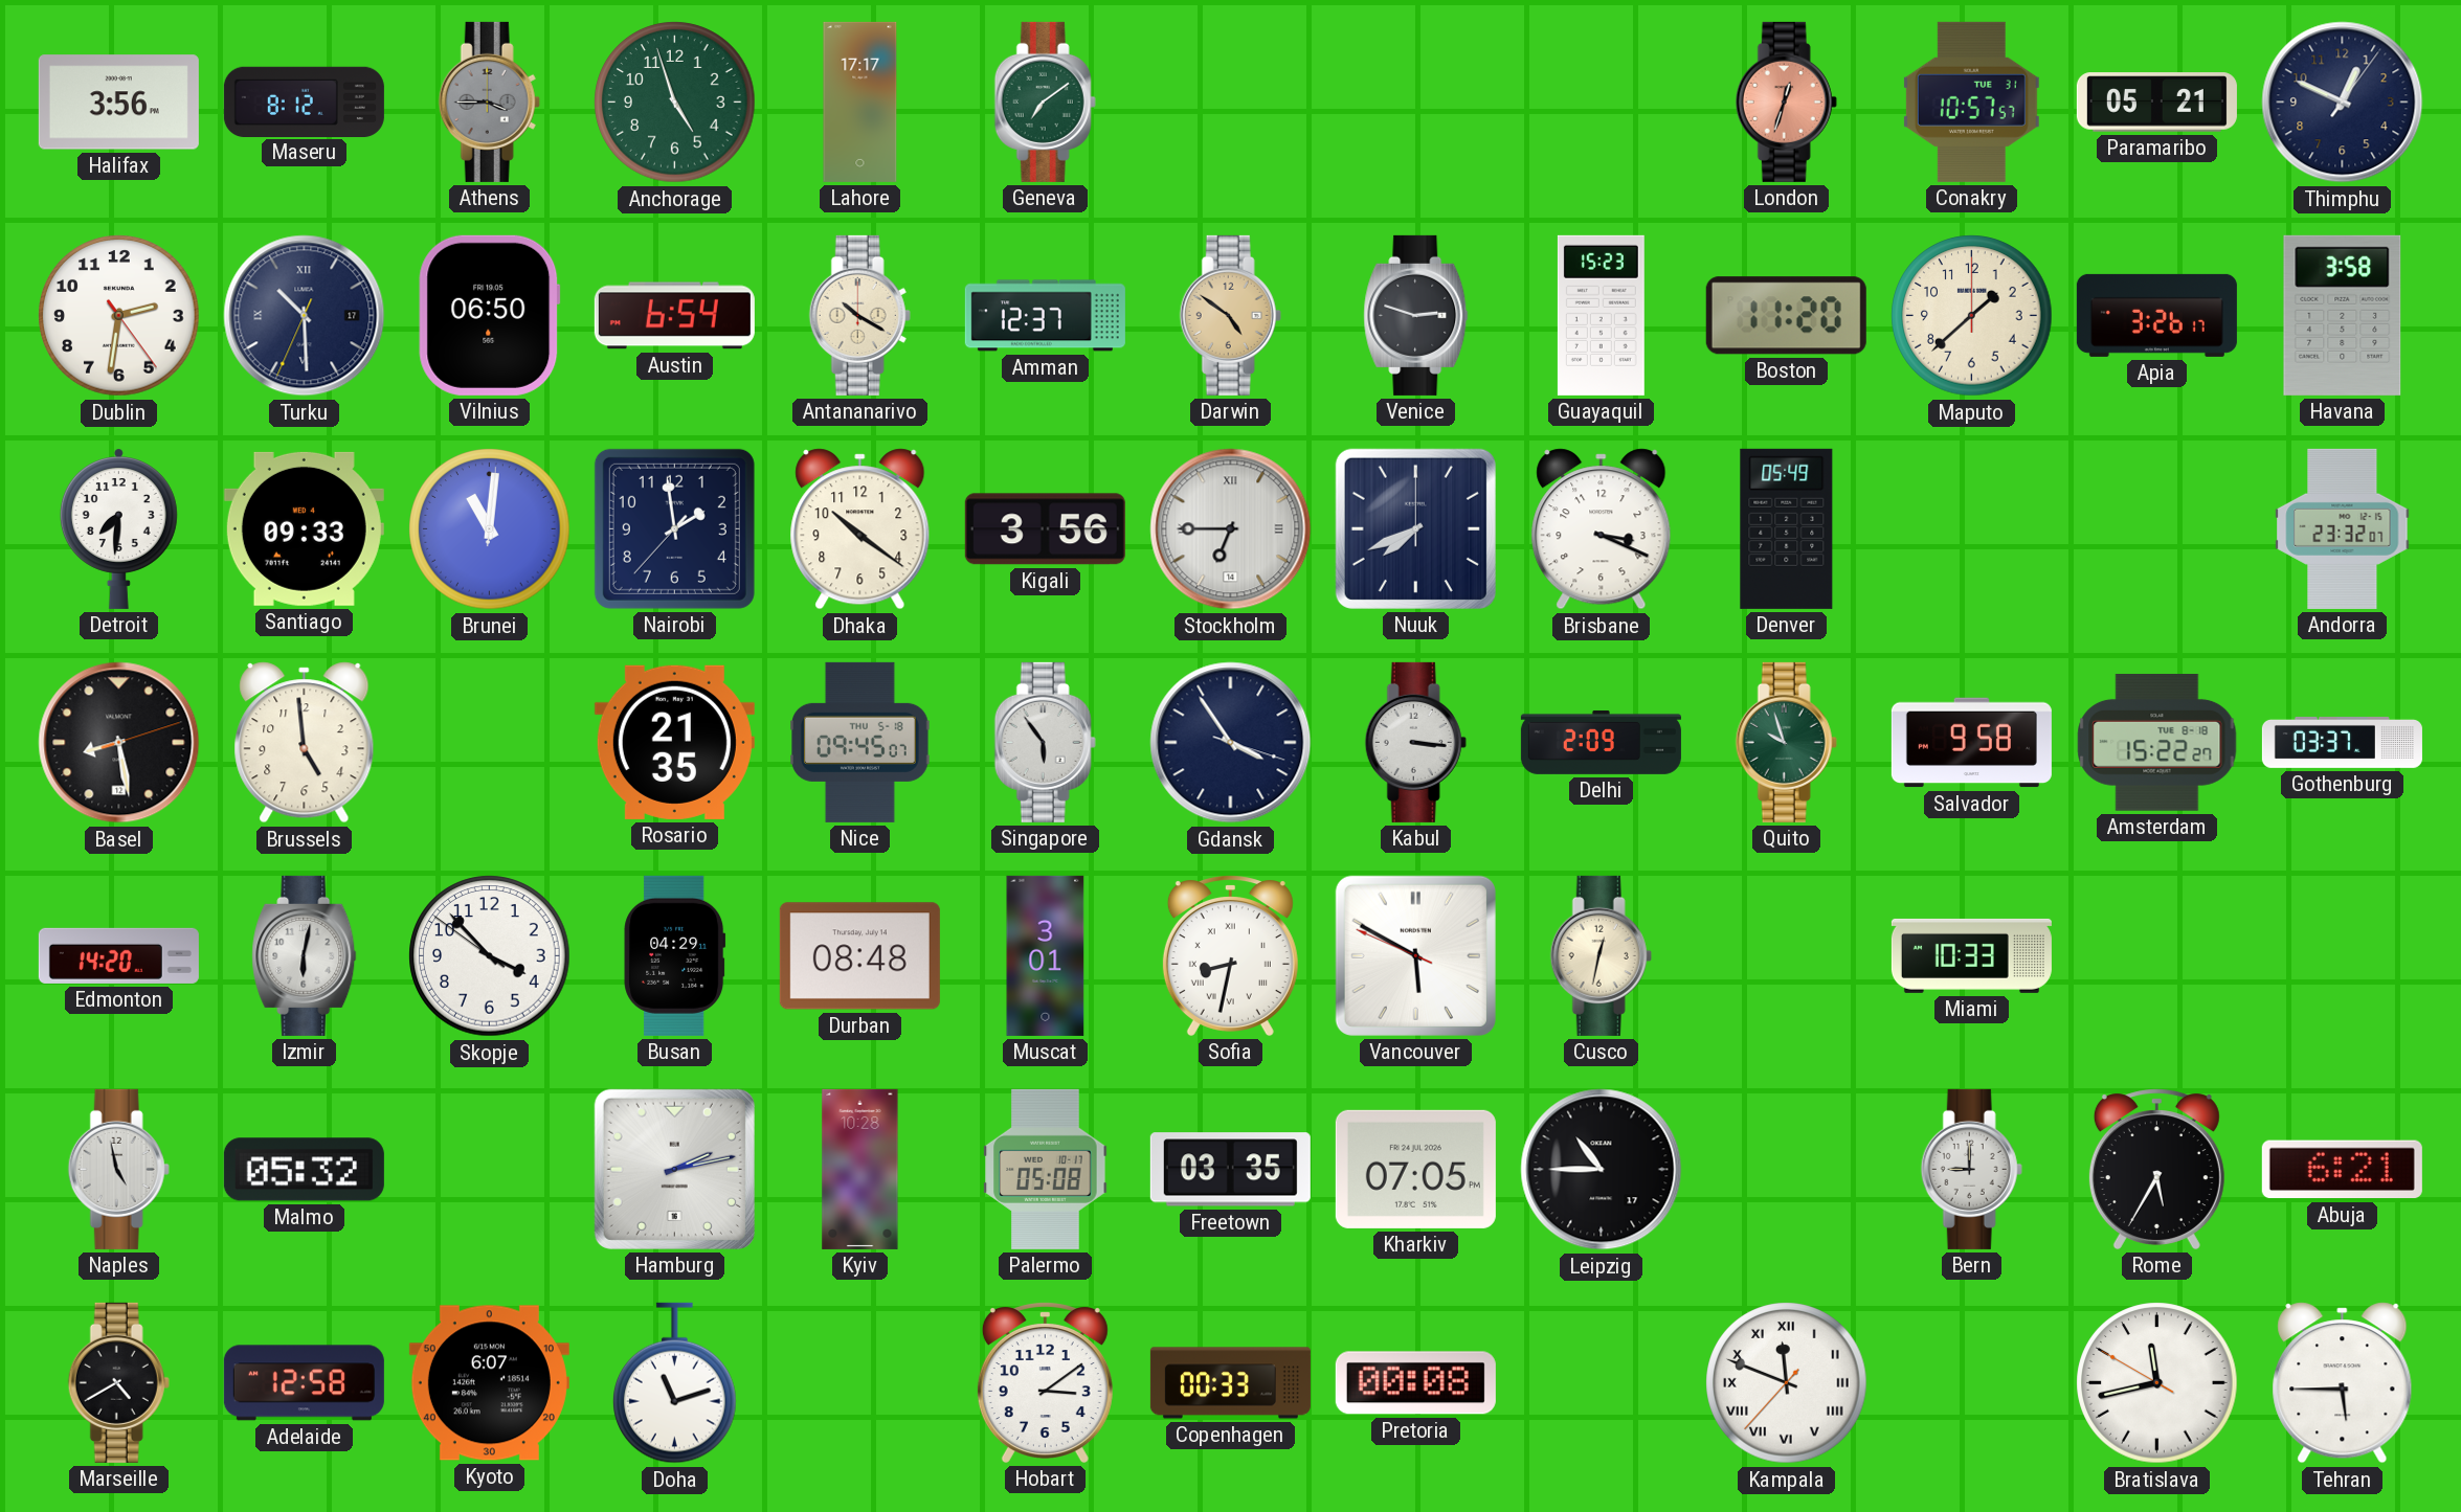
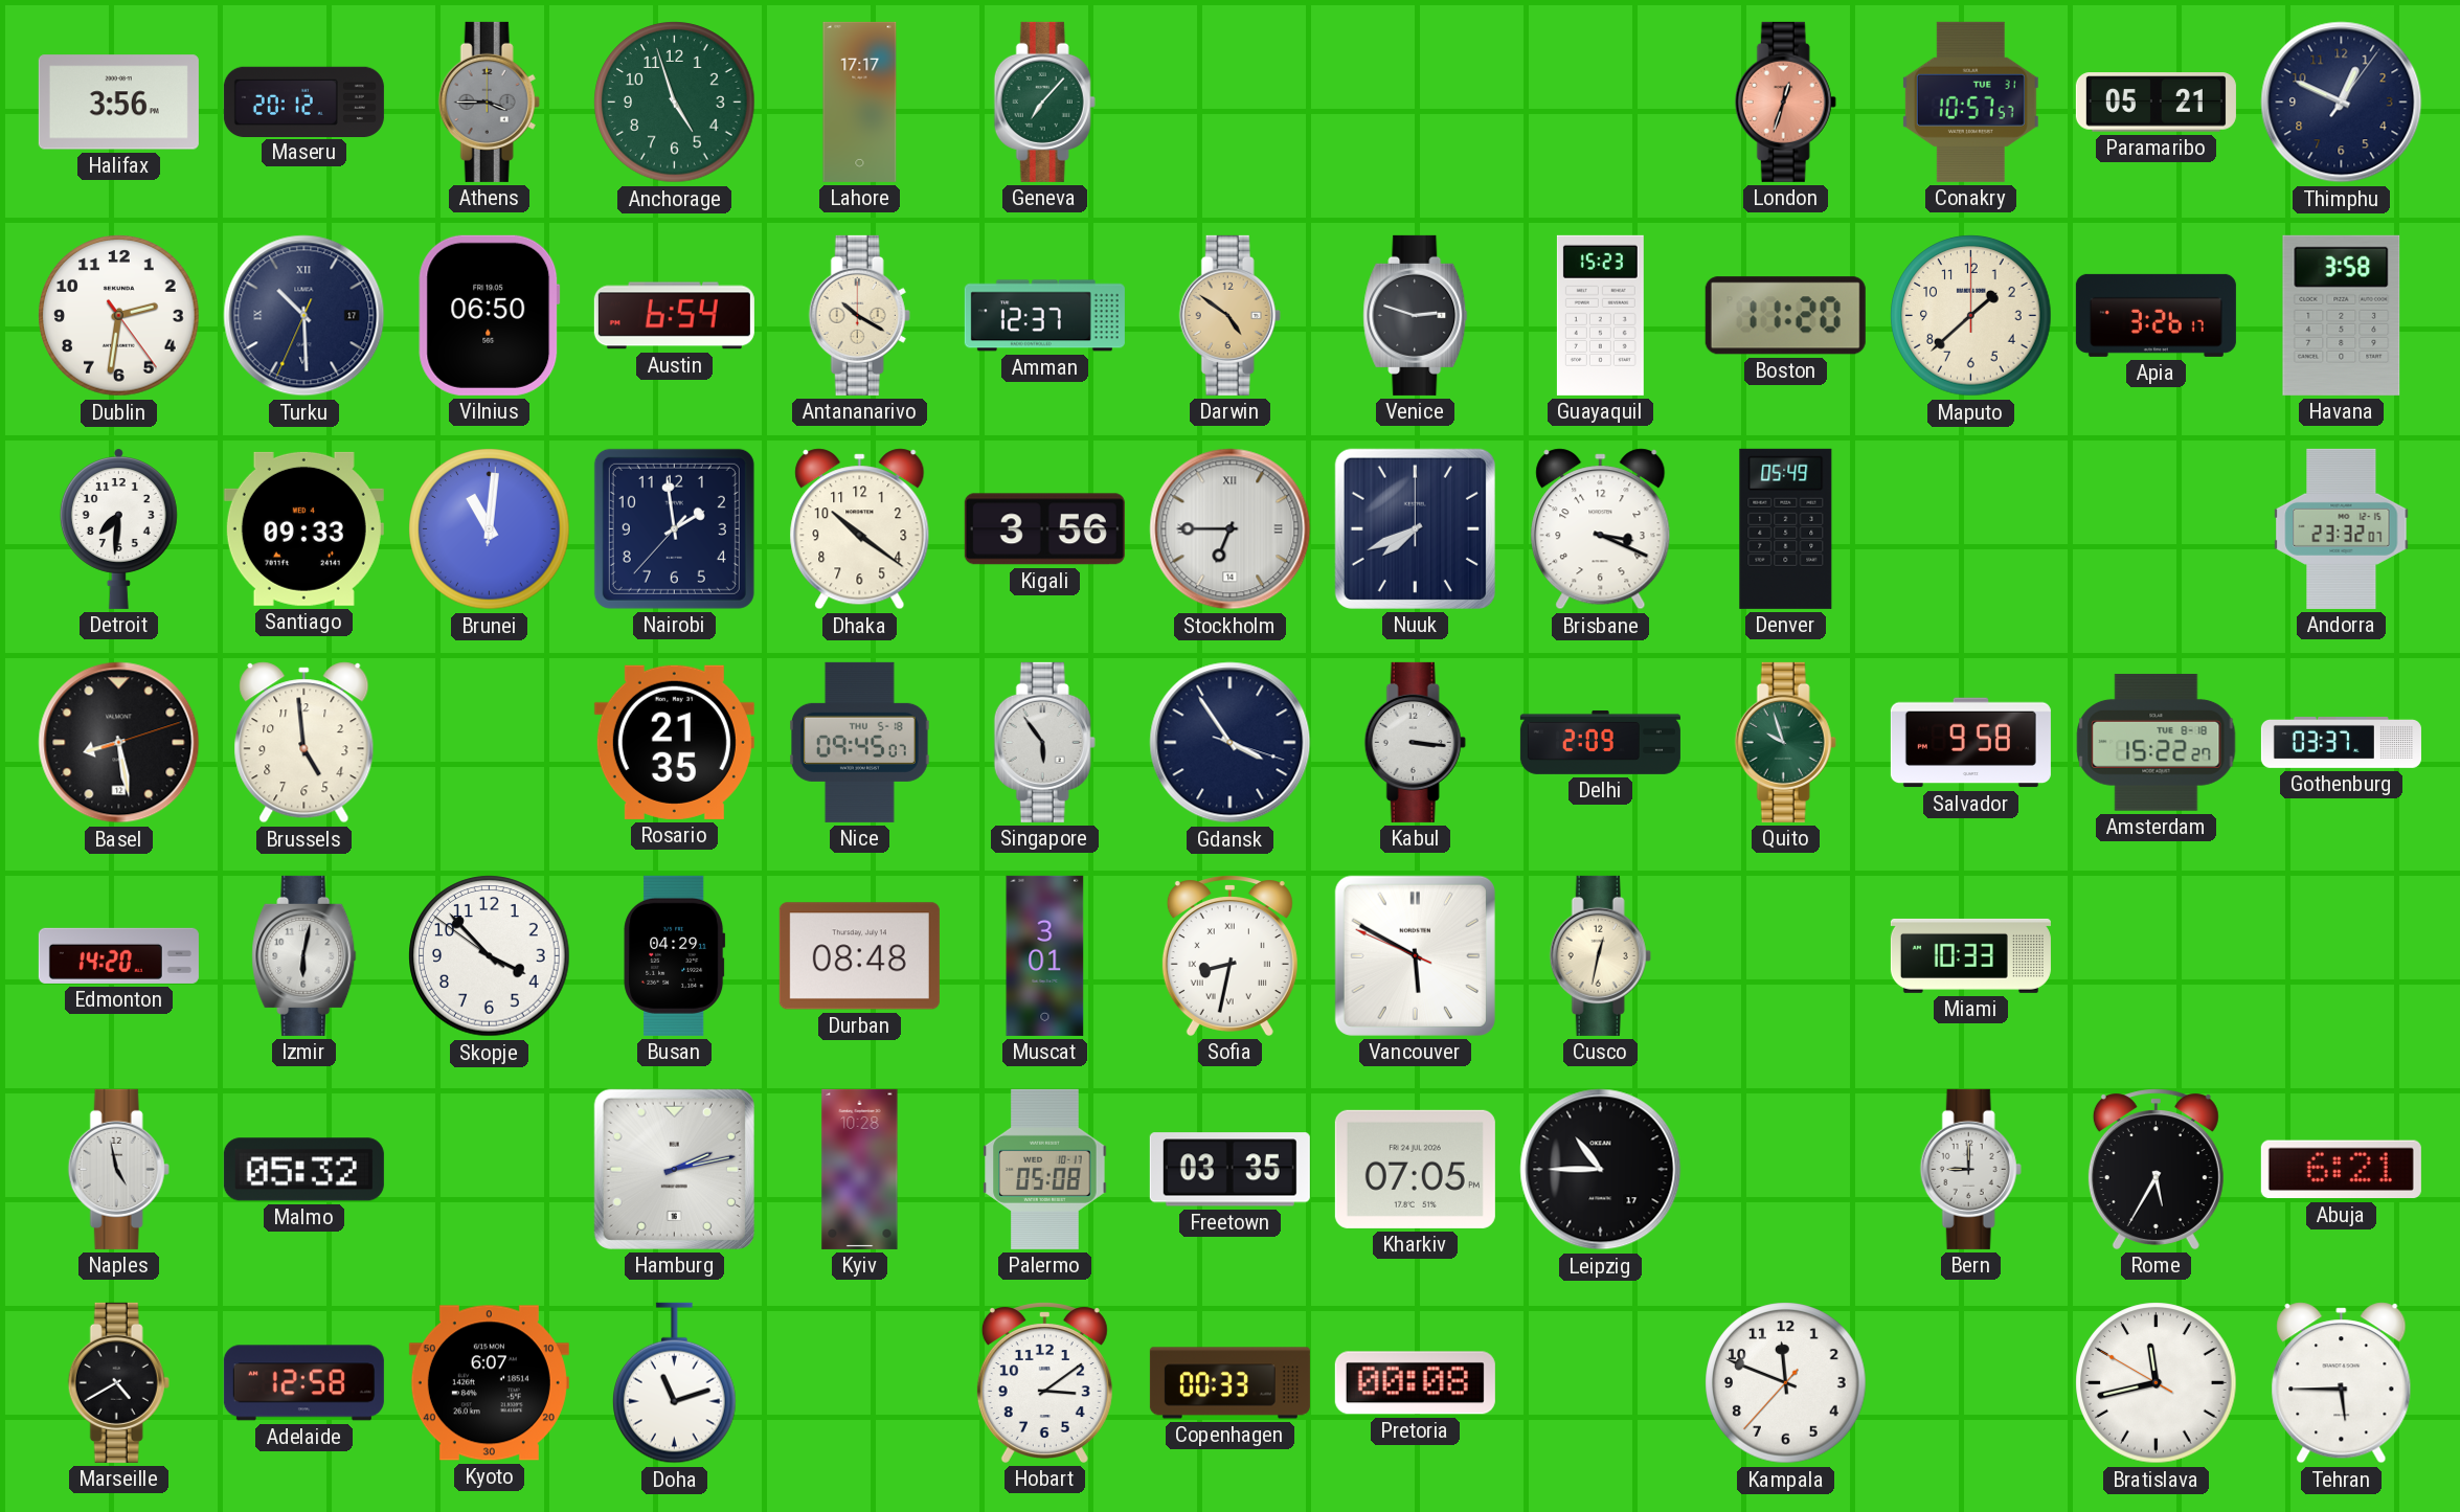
Maseru: 8:12 -> 20:12
Geneva: 7:09 -> 7:07
Kampala numerals: Roman -> Arabic
